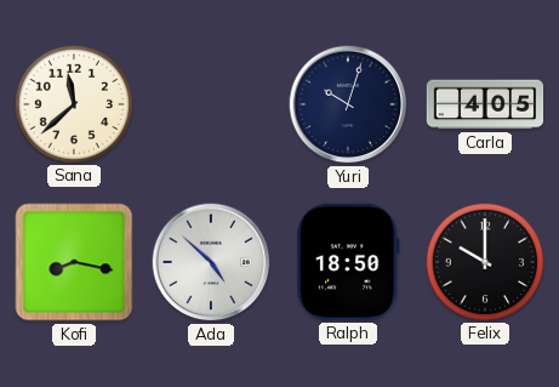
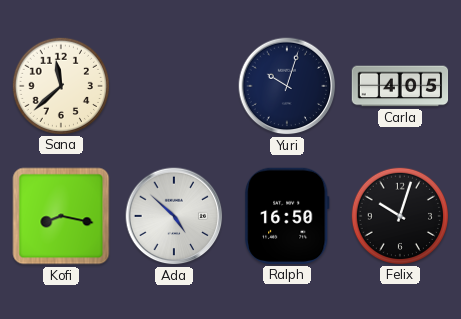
Ralph: 18:50 -> 16:50
Felix: 10:00 -> 10:03
